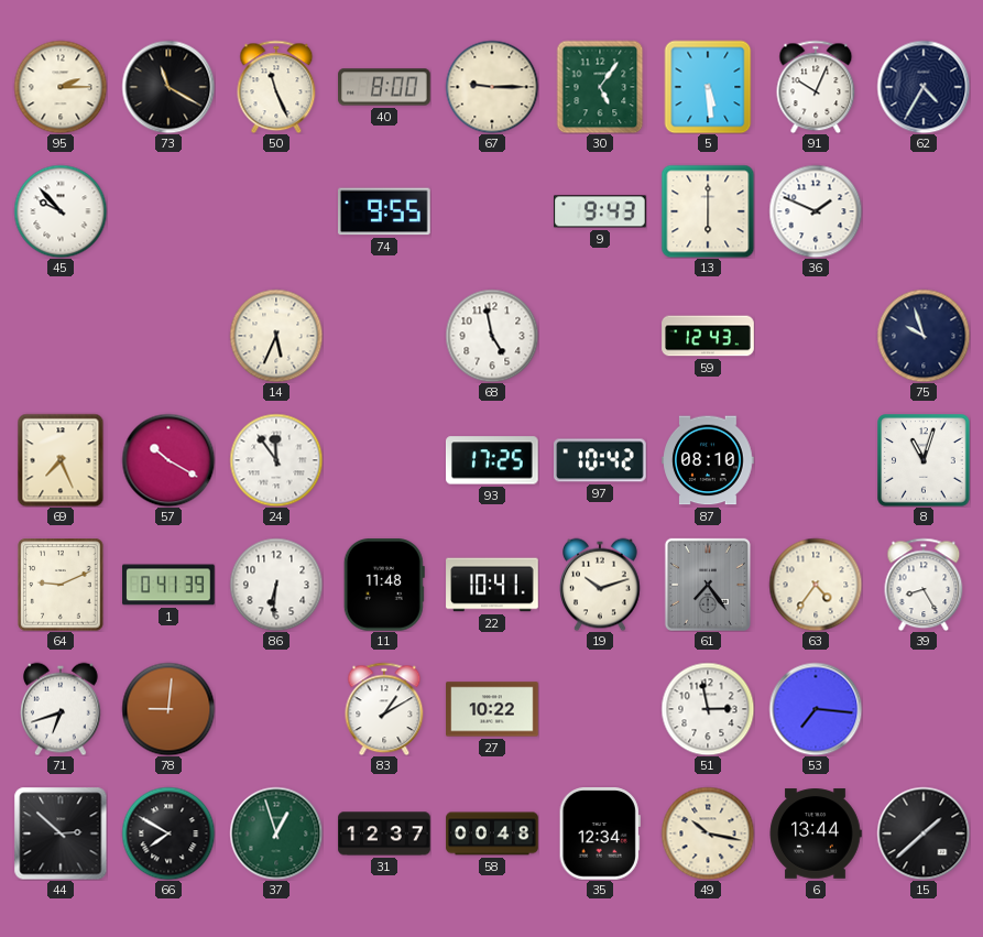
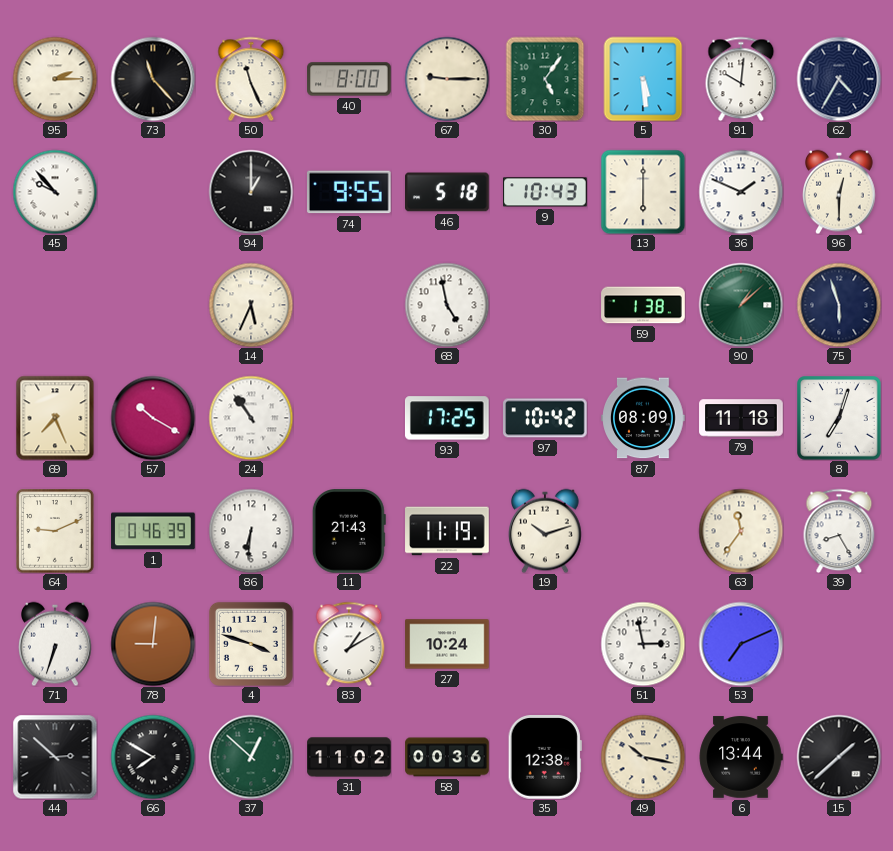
73: 11:20 -> 11:23
91: 10:04 -> 10:01
94: none -> 1:00
46: none -> 5:18
9: 9:43 -> 10:43
96: none -> 12:30
59: 12:43 -> 1:38
90: none -> 1:08
75: 9:57 -> 5:57
24: 11:54 -> 10:54
87: 08:10 -> 08:09
79: none -> 11:18
8: 11:03 -> 7:03
1: 0:41 -> 0:46
11: 11:48 -> 21:43
22: 10:41 -> 11:19
61: 7:24 -> none
63: 4:36 -> 11:36
71: 6:42 -> 6:33
4: none -> 3:48
27: 10:22 -> 10:24
53: 7:16 -> 7:11
37: 12:57 -> 12:52
31: 12:37 -> 11:02
58: 00:48 -> 00:36
35: 12:34 -> 12:38
